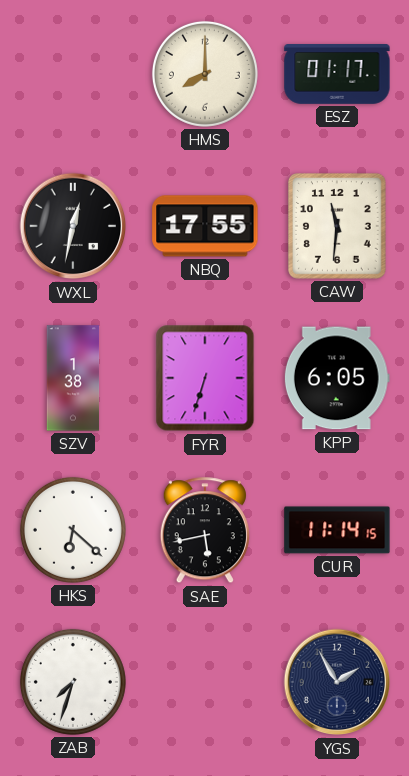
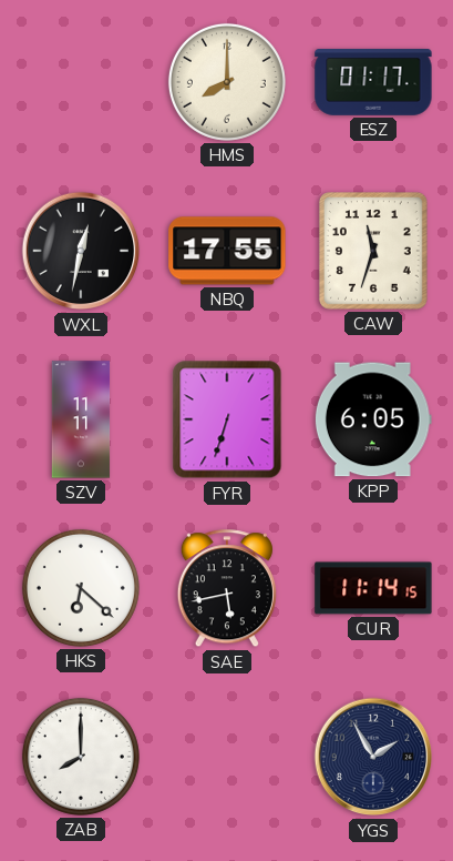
CAW: 11:31 -> 11:33
SZV: 1:38 -> 11:11
ZAB: 7:33 -> 8:00
